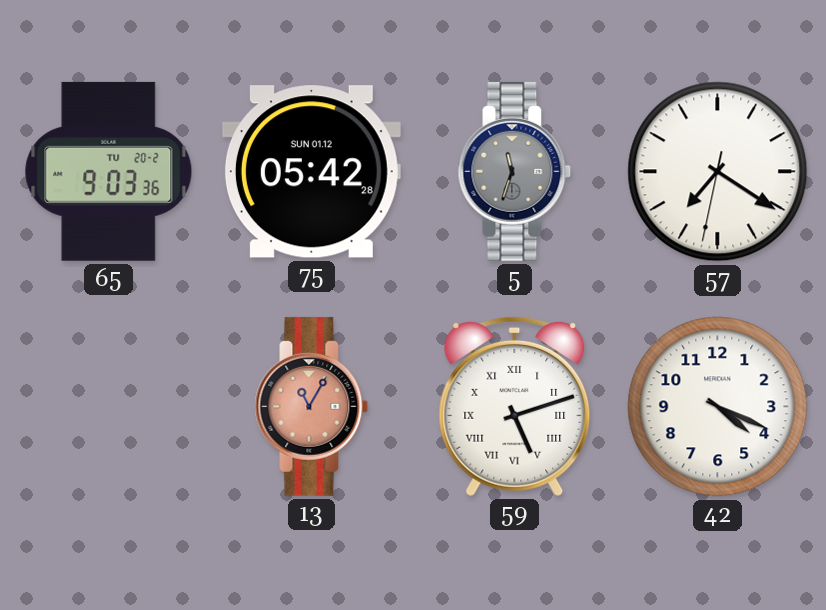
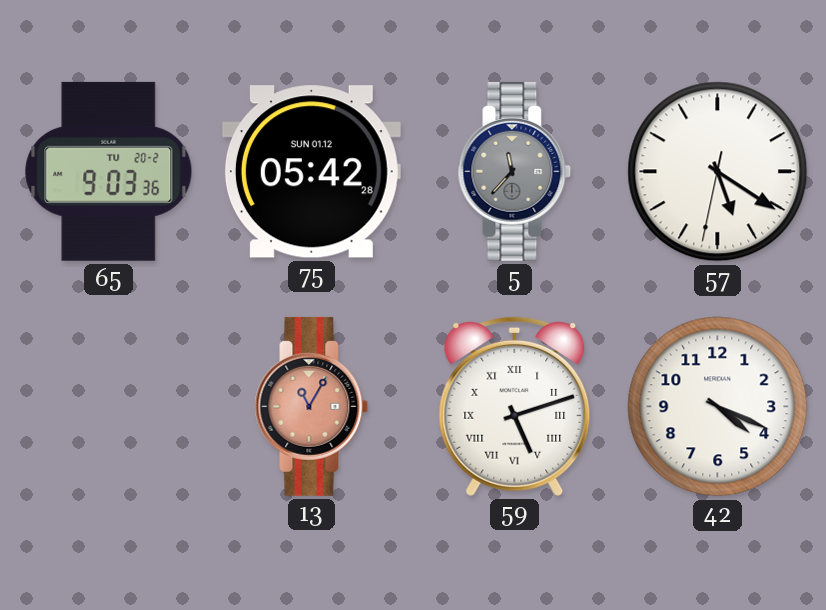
5: 11:33 -> 11:37
57: 7:20 -> 5:20
